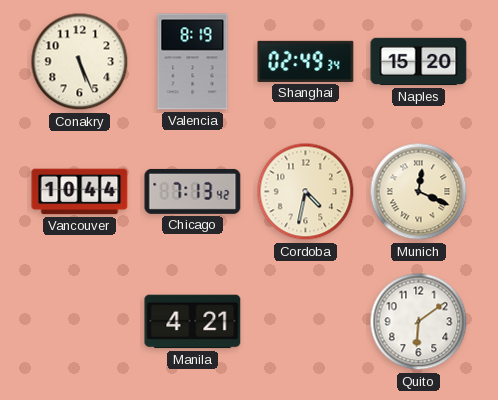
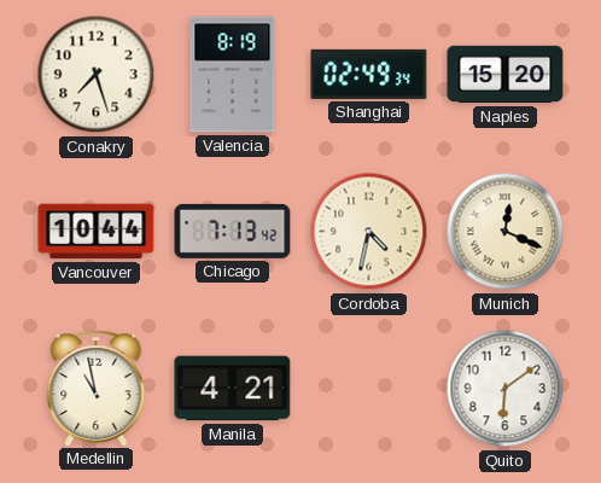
Conakry: 5:26 -> 7:27
Medellin: none -> 10:58
